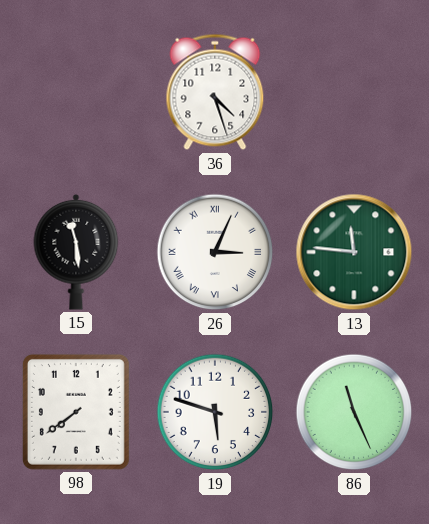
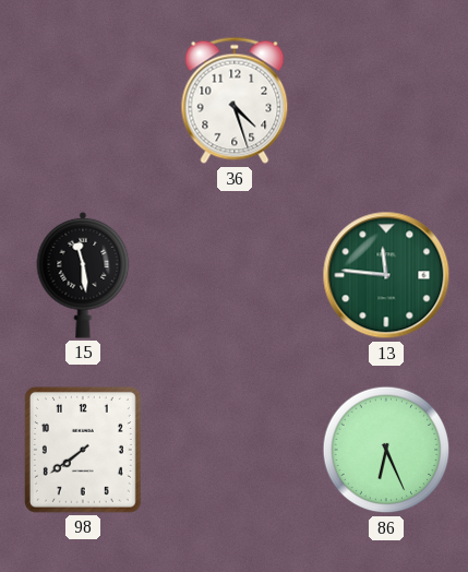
26: 3:04 -> none
19: 5:48 -> none
86: 11:26 -> 6:26
